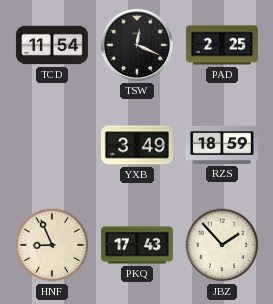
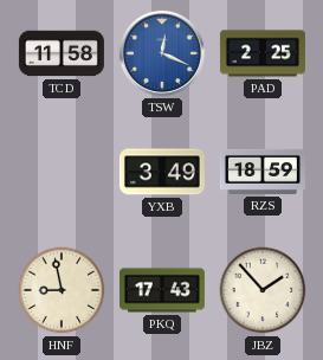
TCD: 11:54 -> 11:58
TSW dial: black -> blue
HNF: 8:56 -> 8:58
